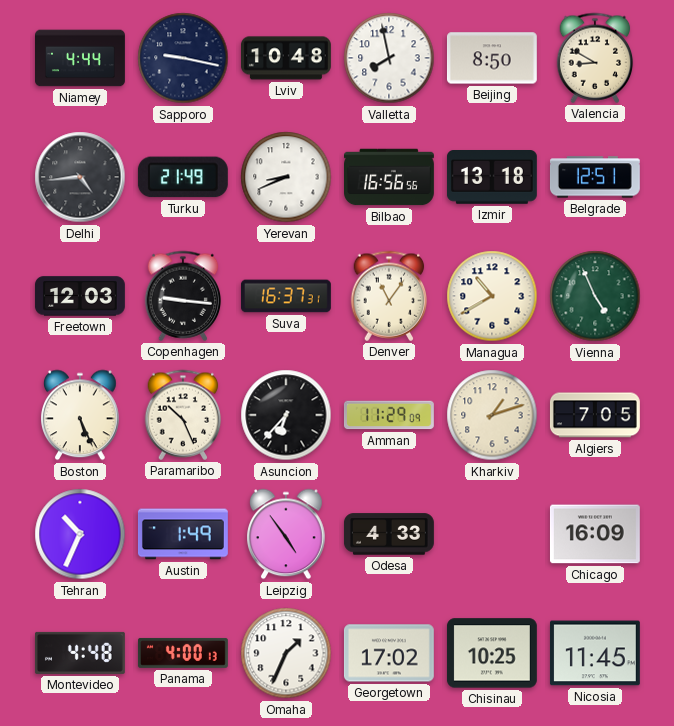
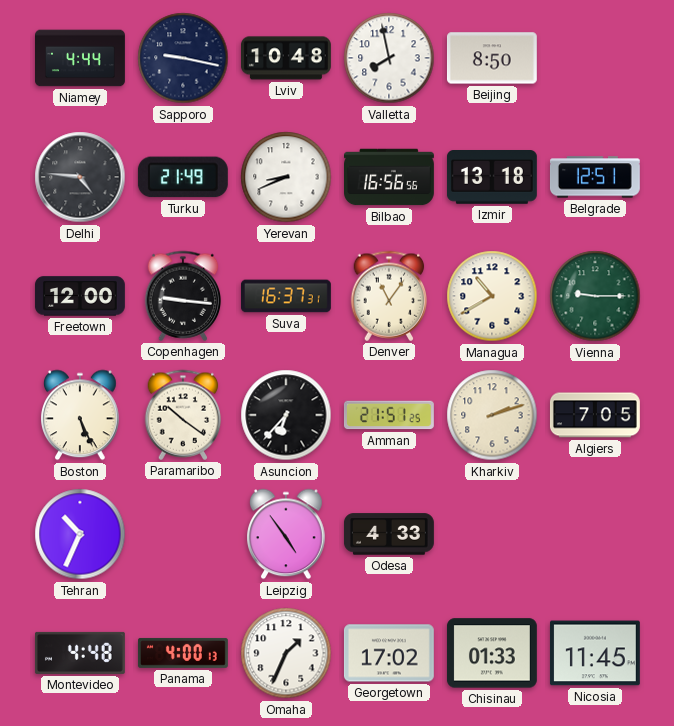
Valencia: 8:50 -> none
Delhi: 4:44 -> 4:46
Freetown: 12:03 -> 12:00
Vienna: 4:56 -> 9:15
Paramaribo: 10:26 -> 10:21
Amman: 11:29 -> 21:51
Kharkiv: 1:12 -> 2:12
Austin: 1:49 -> none
Chicago: 16:09 -> none
Chisinau: 10:25 -> 01:33
